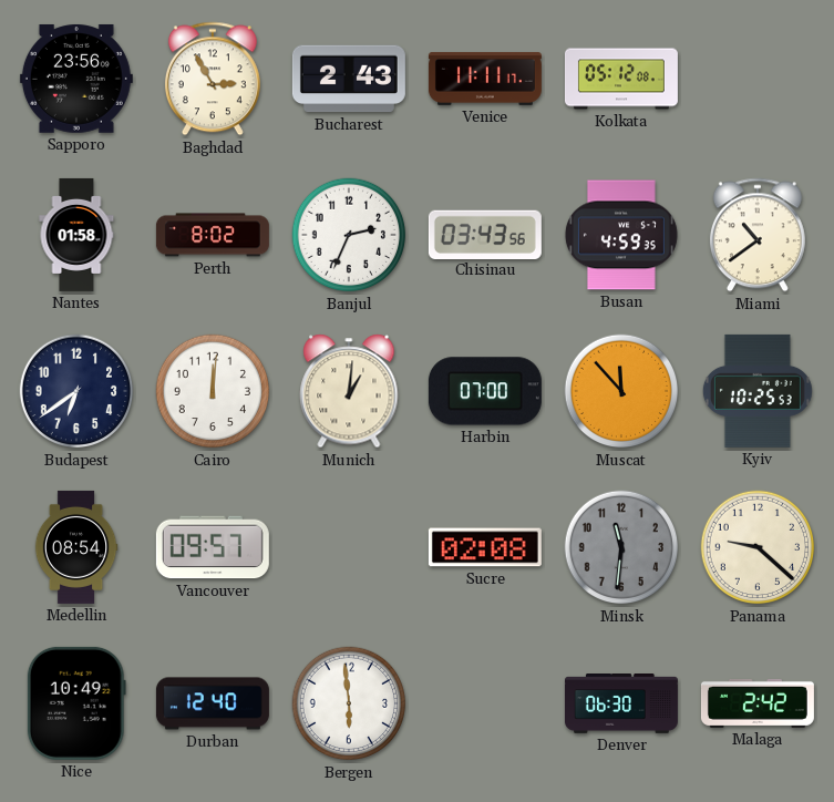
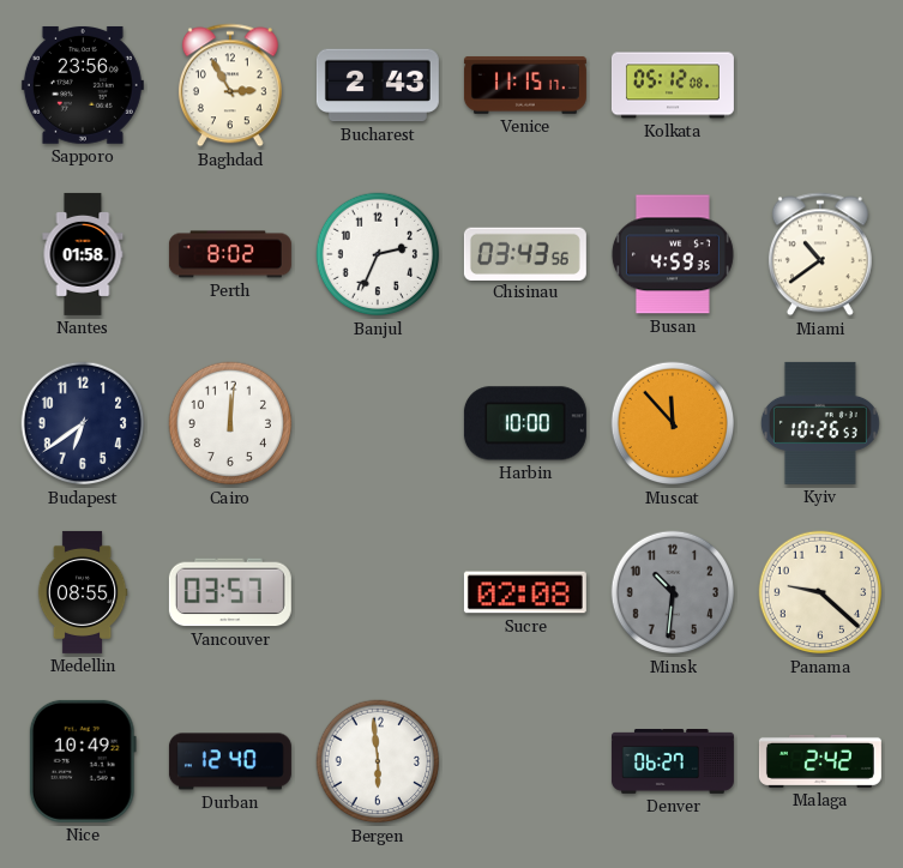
Venice: 11:11 -> 11:15
Munich: 1:01 -> none
Harbin: 07:00 -> 10:00
Kyiv: 10:25 -> 10:26
Medellin: 08:54 -> 08:55
Vancouver: 09:57 -> 03:57
Minsk: 11:31 -> 10:31
Denver: 06:30 -> 06:27
